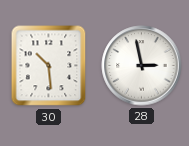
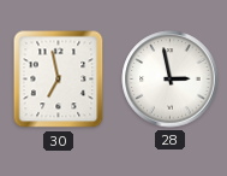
30: 10:29 -> 6:58
